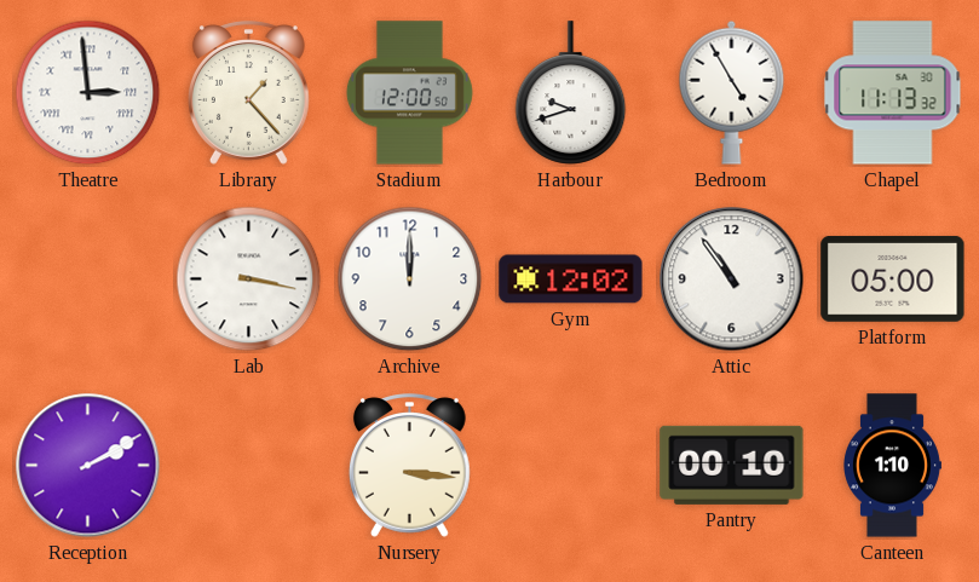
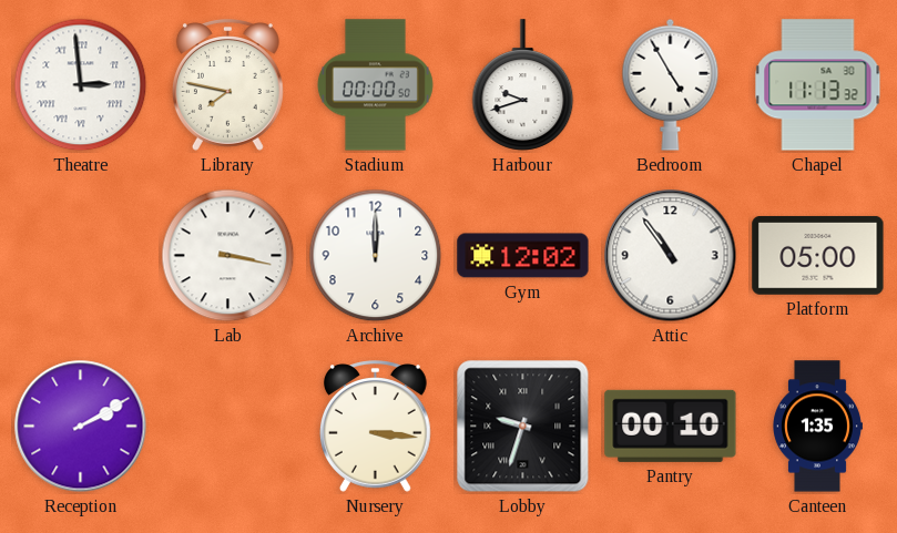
Library: 1:23 -> 7:47
Stadium: 12:00 -> 00:00
Lobby: none -> 9:33
Canteen: 1:10 -> 1:35
